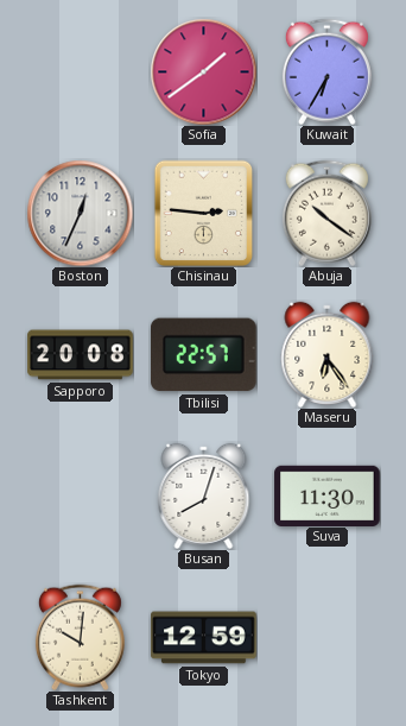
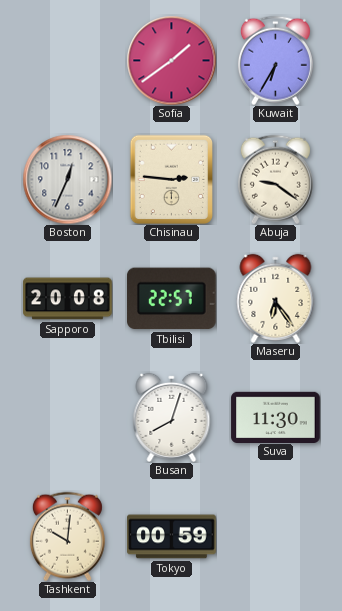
Abuja: 10:21 -> 9:21
Tokyo: 12:59 -> 00:59
